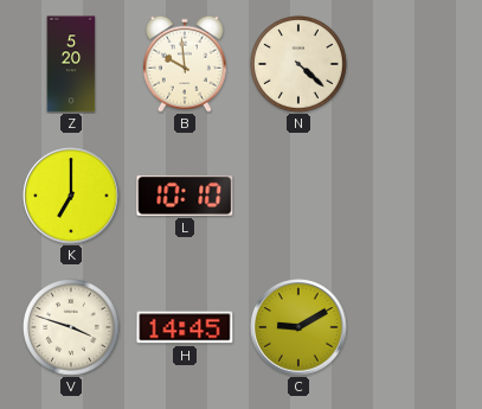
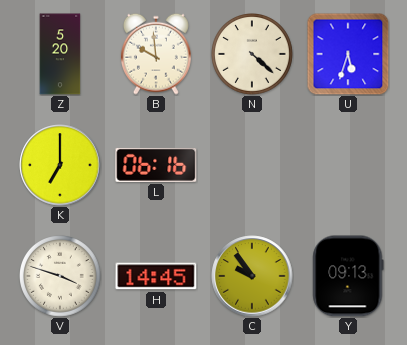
U: none -> 5:33
L: 10:10 -> 06:16
C: 9:10 -> 9:54
Y: none -> 09:13
